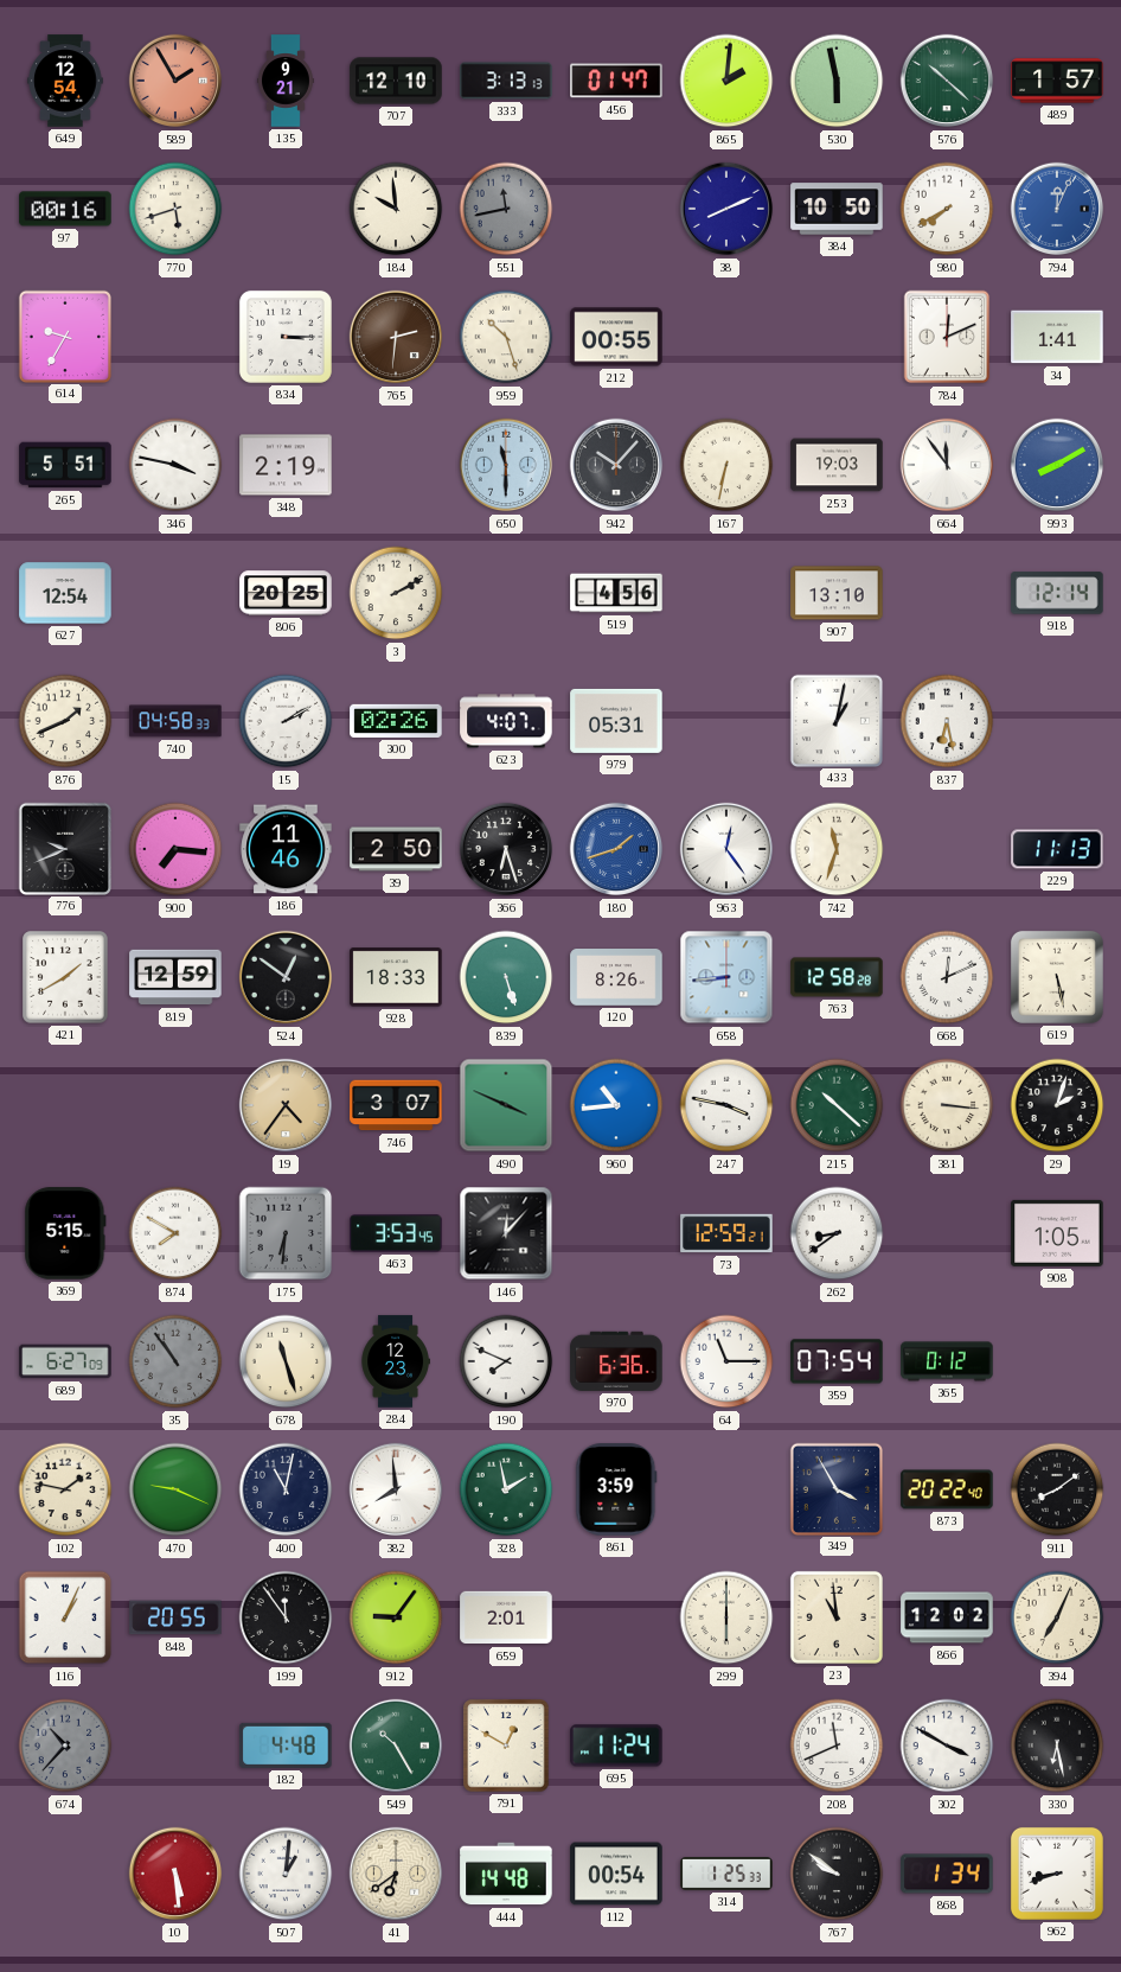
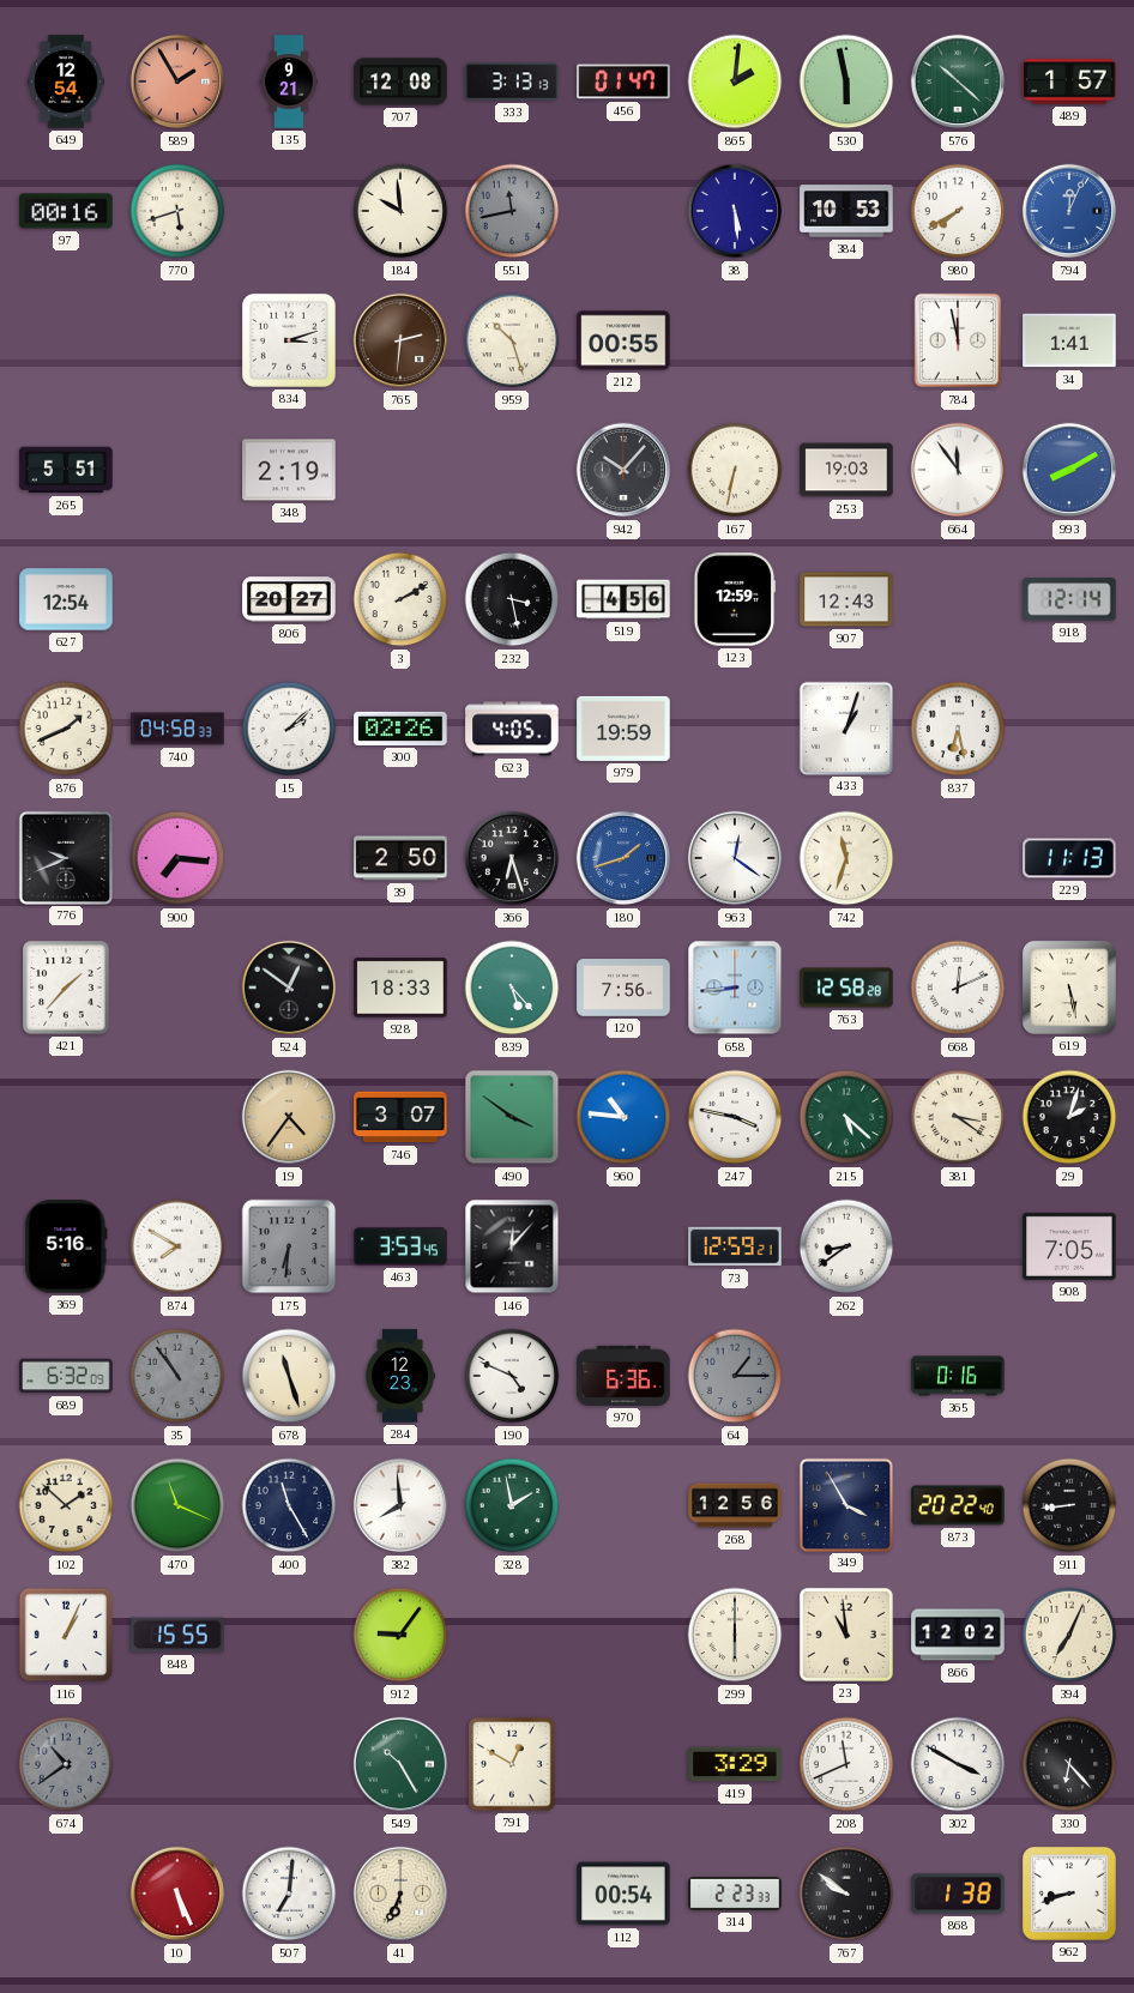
707: 12:10 -> 12:08
38: 8:11 -> 5:29
384: 10:50 -> 10:53
614: 9:35 -> none
834: 3:15 -> 3:12
784: 12:11 -> 11:58
346: 3:47 -> none
650: 11:30 -> none
806: 20:25 -> 20:27
232: none -> 3:28
123: none -> 12:59
907: 13:10 -> 12:43
15: 2:10 -> 2:08
623: 4:07 -> 4:05
979: 05:31 -> 19:59
433: 1:02 -> 1:03
186: 11:46 -> none
963: 12:24 -> 12:21
421: 1:40 -> 1:37
819: 12:59 -> none
839: 5:27 -> 5:23
120: 8:26 -> 7:56
490: 3:49 -> 3:51
960: 10:44 -> 10:46
215: 10:22 -> 5:22
381: 3:16 -> 3:21
369: 5:15 -> 5:16
908: 1:05 -> 7:05
689: 6:27 -> 6:32
190: 7:49 -> 4:49
64: 11:15 -> 1:15
64 dial: white -> grey
359: 07:54 -> none
365: 0:12 -> 0:16
102: 1:47 -> 1:52
470: 9:19 -> 11:19
400: 11:02 -> 11:25
861: 3:59 -> none
268: none -> 12:56
911: 8:09 -> 8:44
848: 20:55 -> 15:55
199: 11:54 -> none
659: 2:01 -> none
674: 10:37 -> 10:39
182: 4:48 -> none
695: 11:24 -> none
419: none -> 3:29
330: 6:28 -> 6:23
10: 5:29 -> 5:26
507: 1:01 -> 7:01
41: 6:39 -> 6:34
444: 14:48 -> none
314: 1:25 -> 2:23
868: 1:34 -> 1:38
